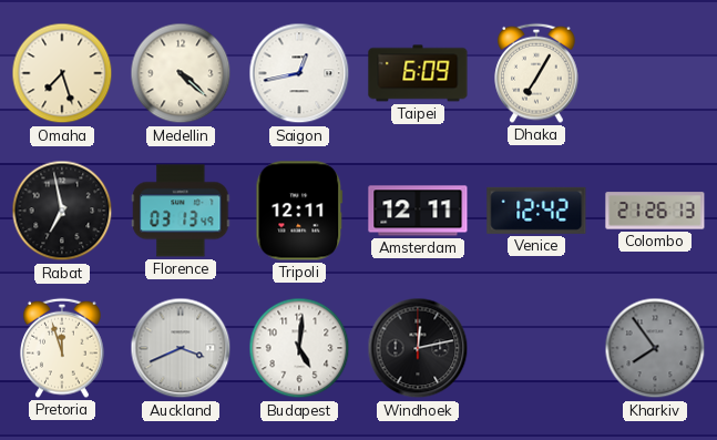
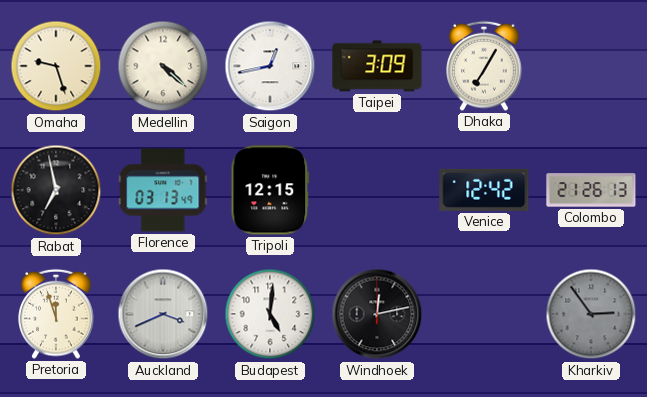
Omaha: 7:27 -> 9:27
Taipei: 6:09 -> 3:09
Tripoli: 12:11 -> 12:15
Amsterdam: 12:11 -> none
Kharkiv: 7:54 -> 2:54
